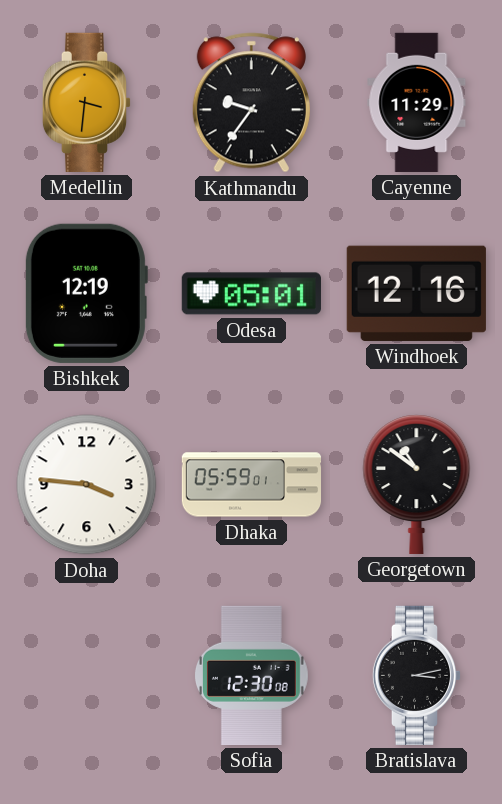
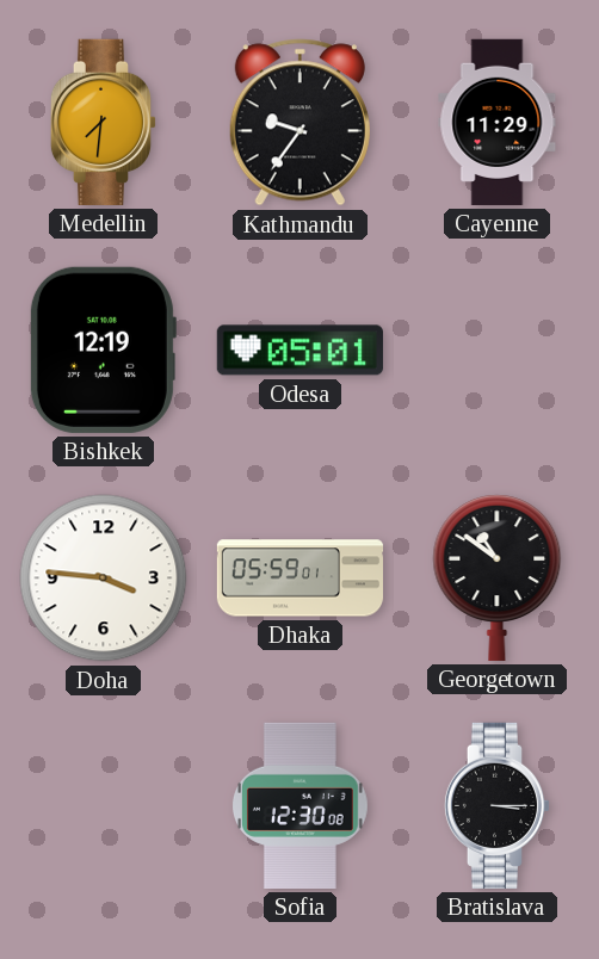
Medellin: 3:31 -> 7:31
Windhoek: 12:16 -> none
Bratislava: 3:13 -> 3:15
